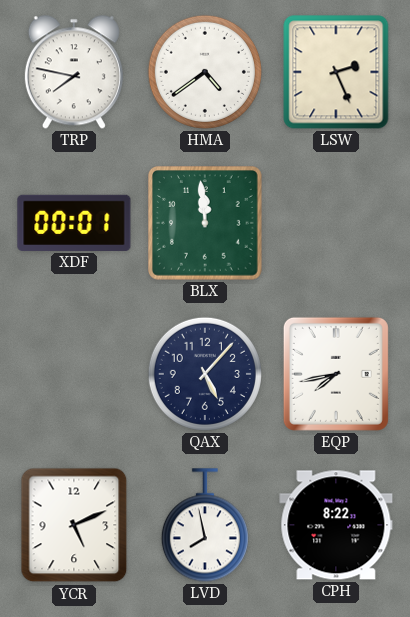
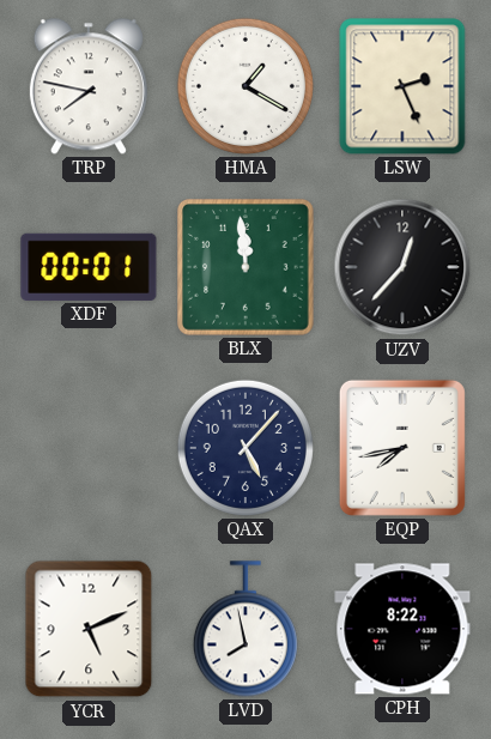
HMA: 4:39 -> 1:20
UZV: none -> 12:37
